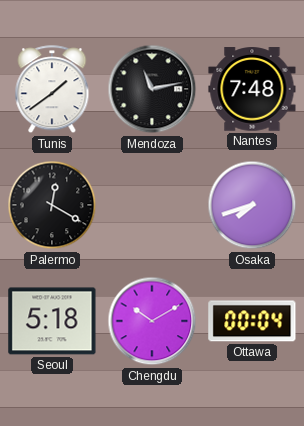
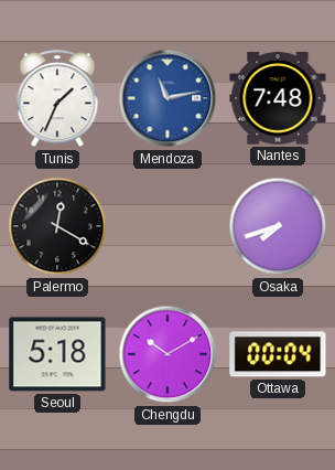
Tunis: 1:39 -> 1:34
Mendoza dial: black -> blue
